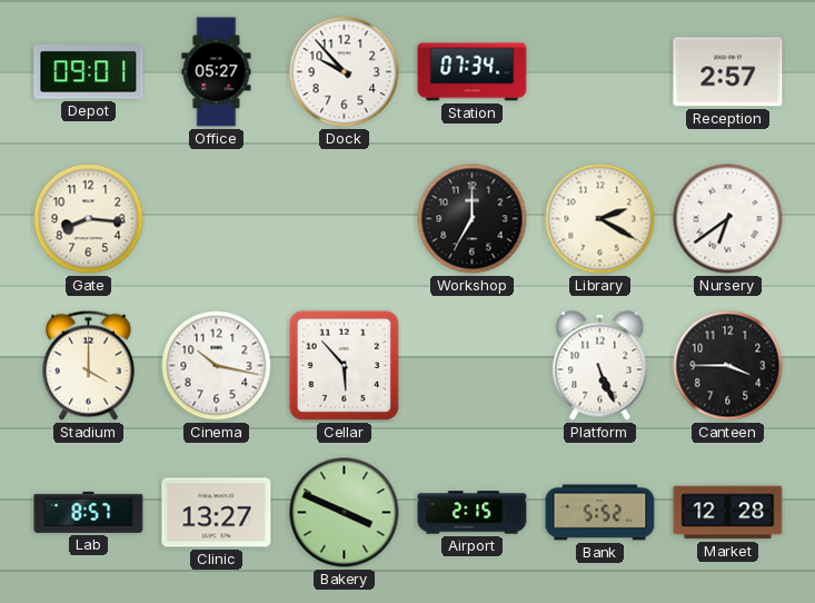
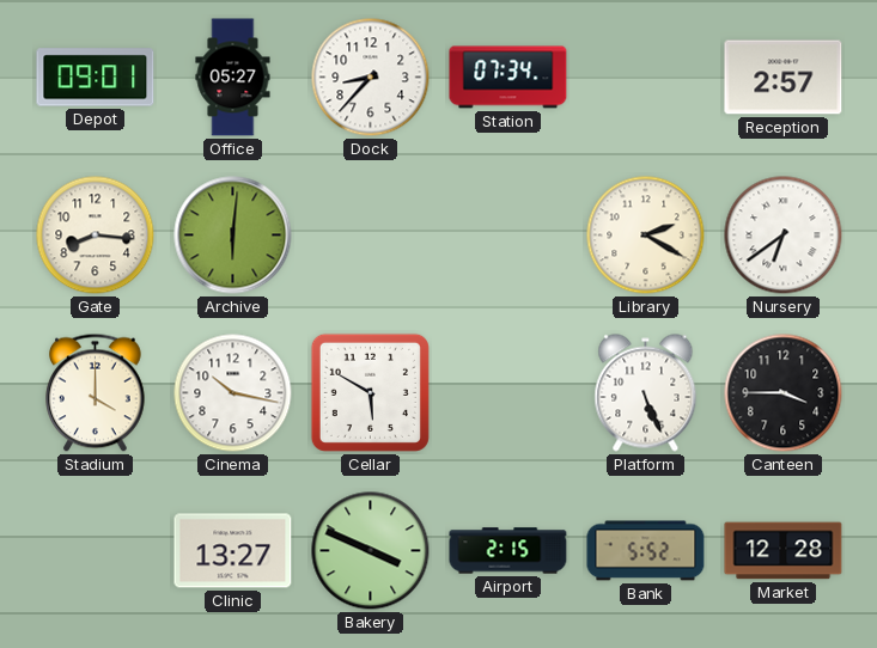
Dock: 9:53 -> 8:37
Archive: none -> 6:01
Workshop: 7:00 -> none
Cellar: 5:53 -> 5:50
Lab: 8:57 -> none
